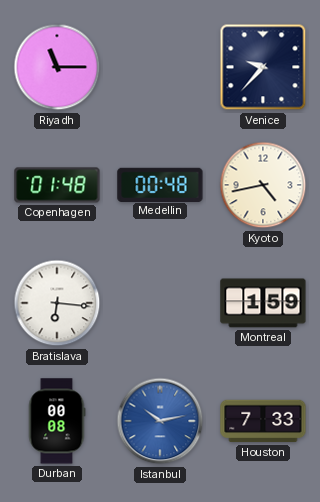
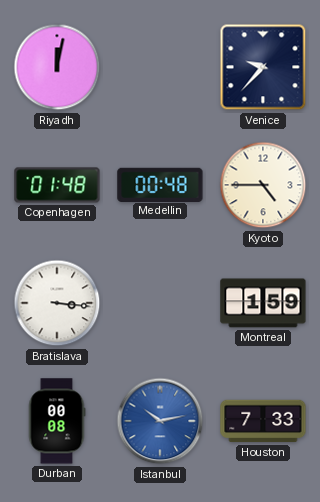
Riyadh: 11:15 -> 12:02
Kyoto: 4:43 -> 4:45
Bratislava: 6:16 -> 3:16
